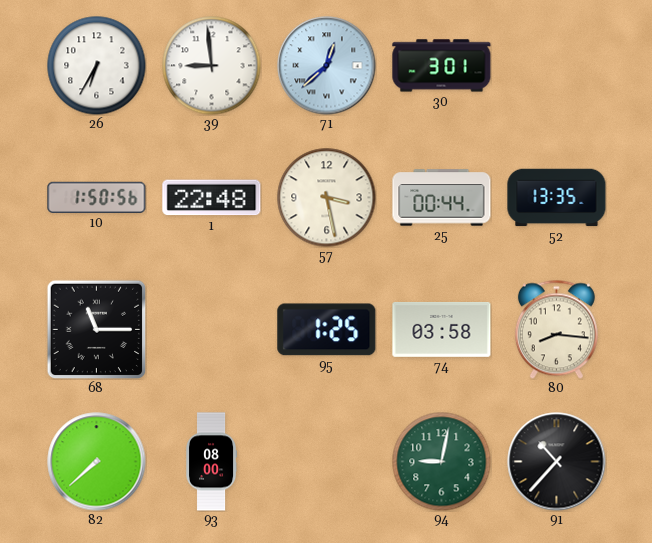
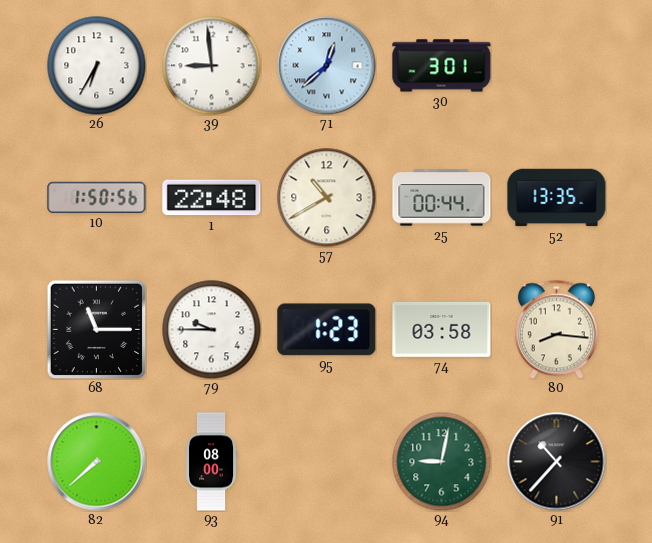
57: 3:28 -> 10:40
79: none -> 9:45
95: 1:25 -> 1:23
